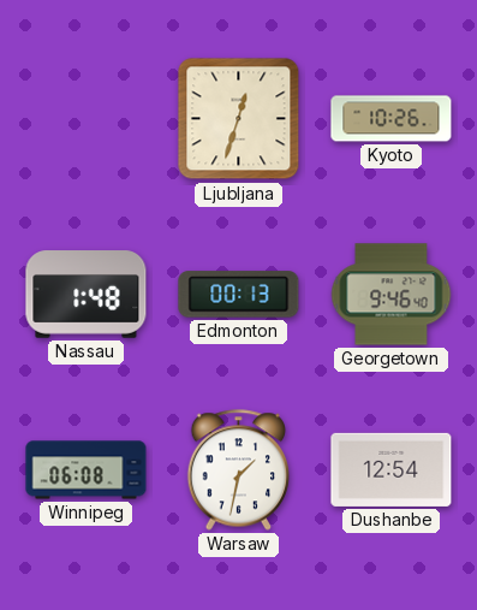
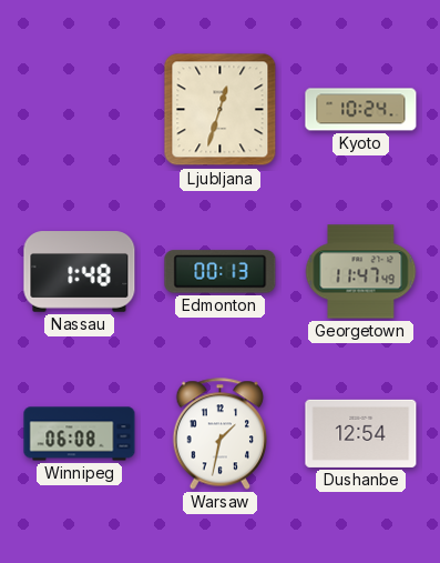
Kyoto: 10:26 -> 10:24
Georgetown: 9:46 -> 11:47
